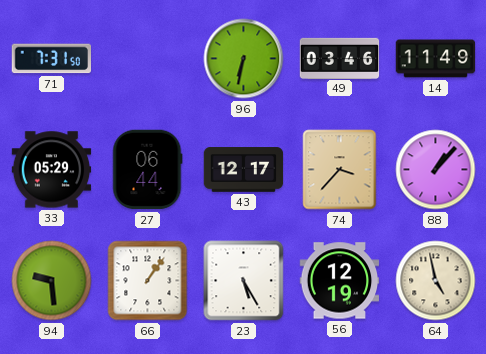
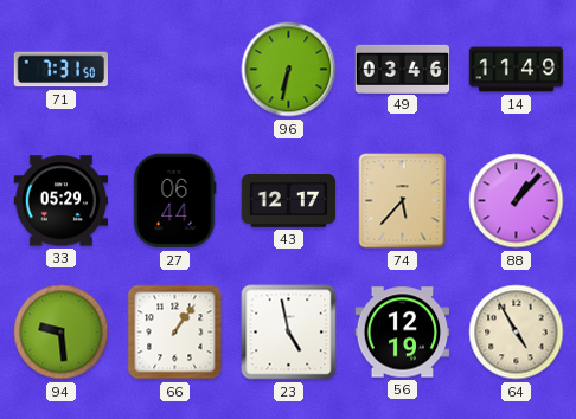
74: 3:37 -> 5:37
23: 5:25 -> 4:58
64: 4:58 -> 4:55
